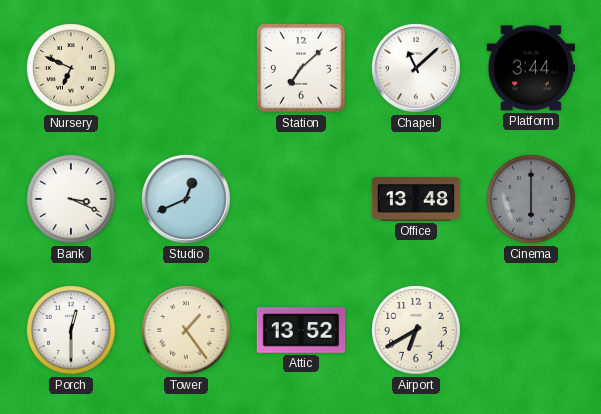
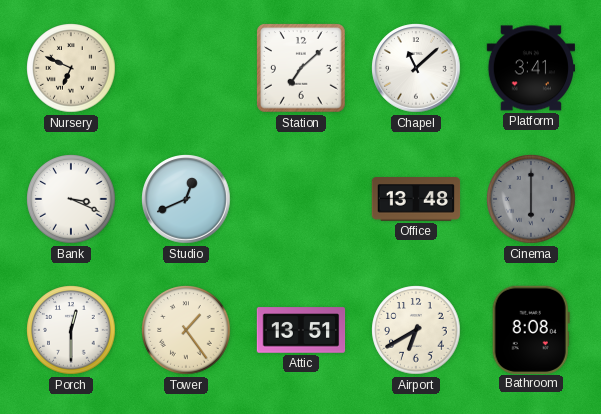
Platform: 3:44 -> 3:41
Attic: 13:52 -> 13:51
Bathroom: none -> 8:08
